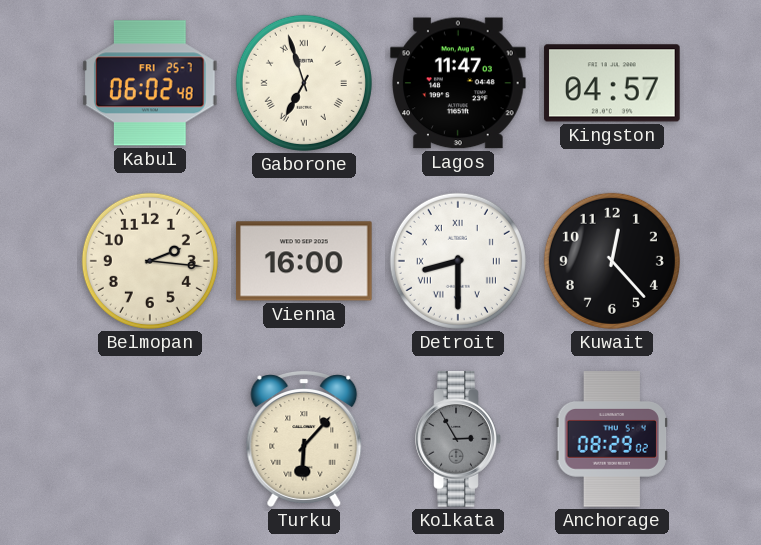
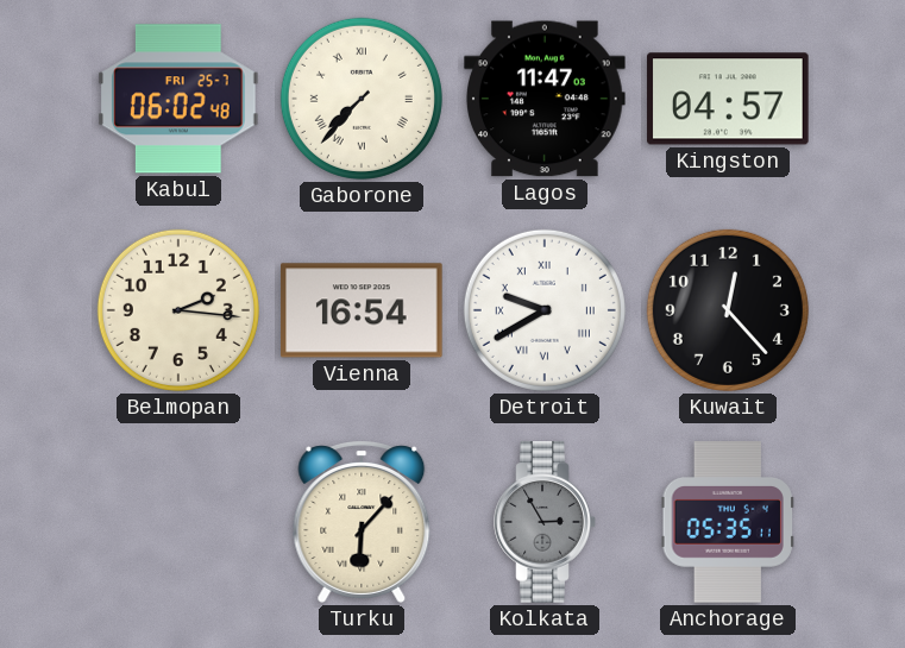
Gaborone: 6:57 -> 7:37
Vienna: 16:00 -> 16:54
Detroit: 8:30 -> 9:40
Anchorage: 08:29 -> 05:35
